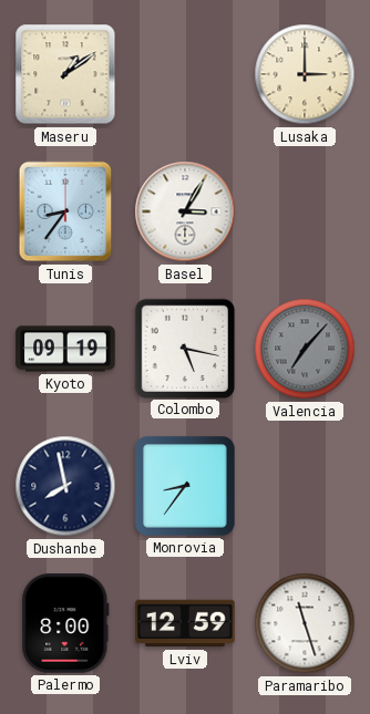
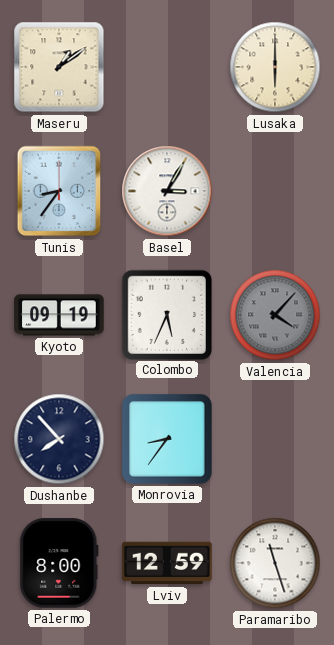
Lusaka: 3:00 -> 6:00
Colombo: 5:17 -> 5:34
Valencia: 7:07 -> 4:07
Dushanbe: 7:58 -> 7:53
